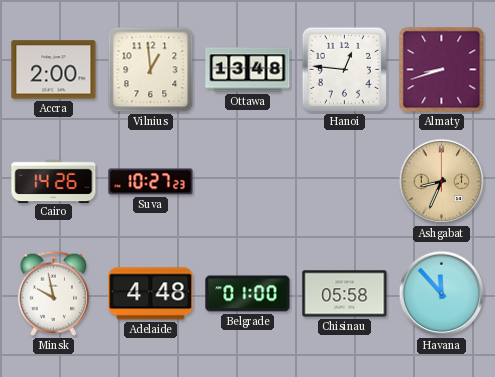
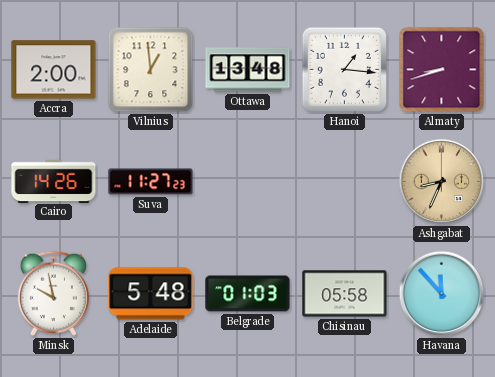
Hanoi: 12:46 -> 1:16
Suva: 10:27 -> 11:27
Adelaide: 4:48 -> 5:48
Belgrade: 01:00 -> 01:03
